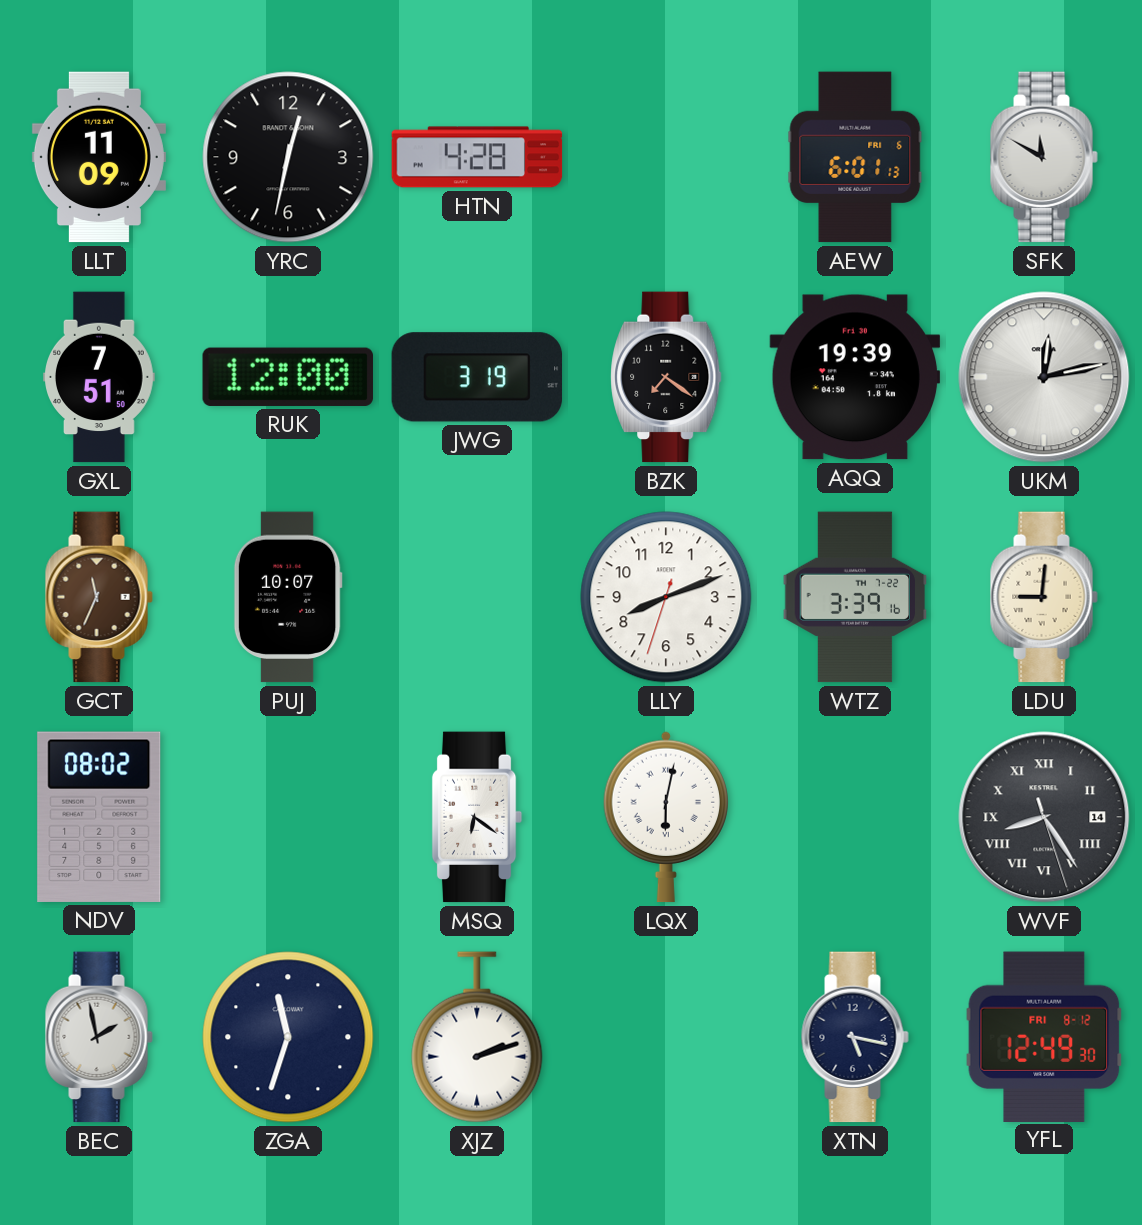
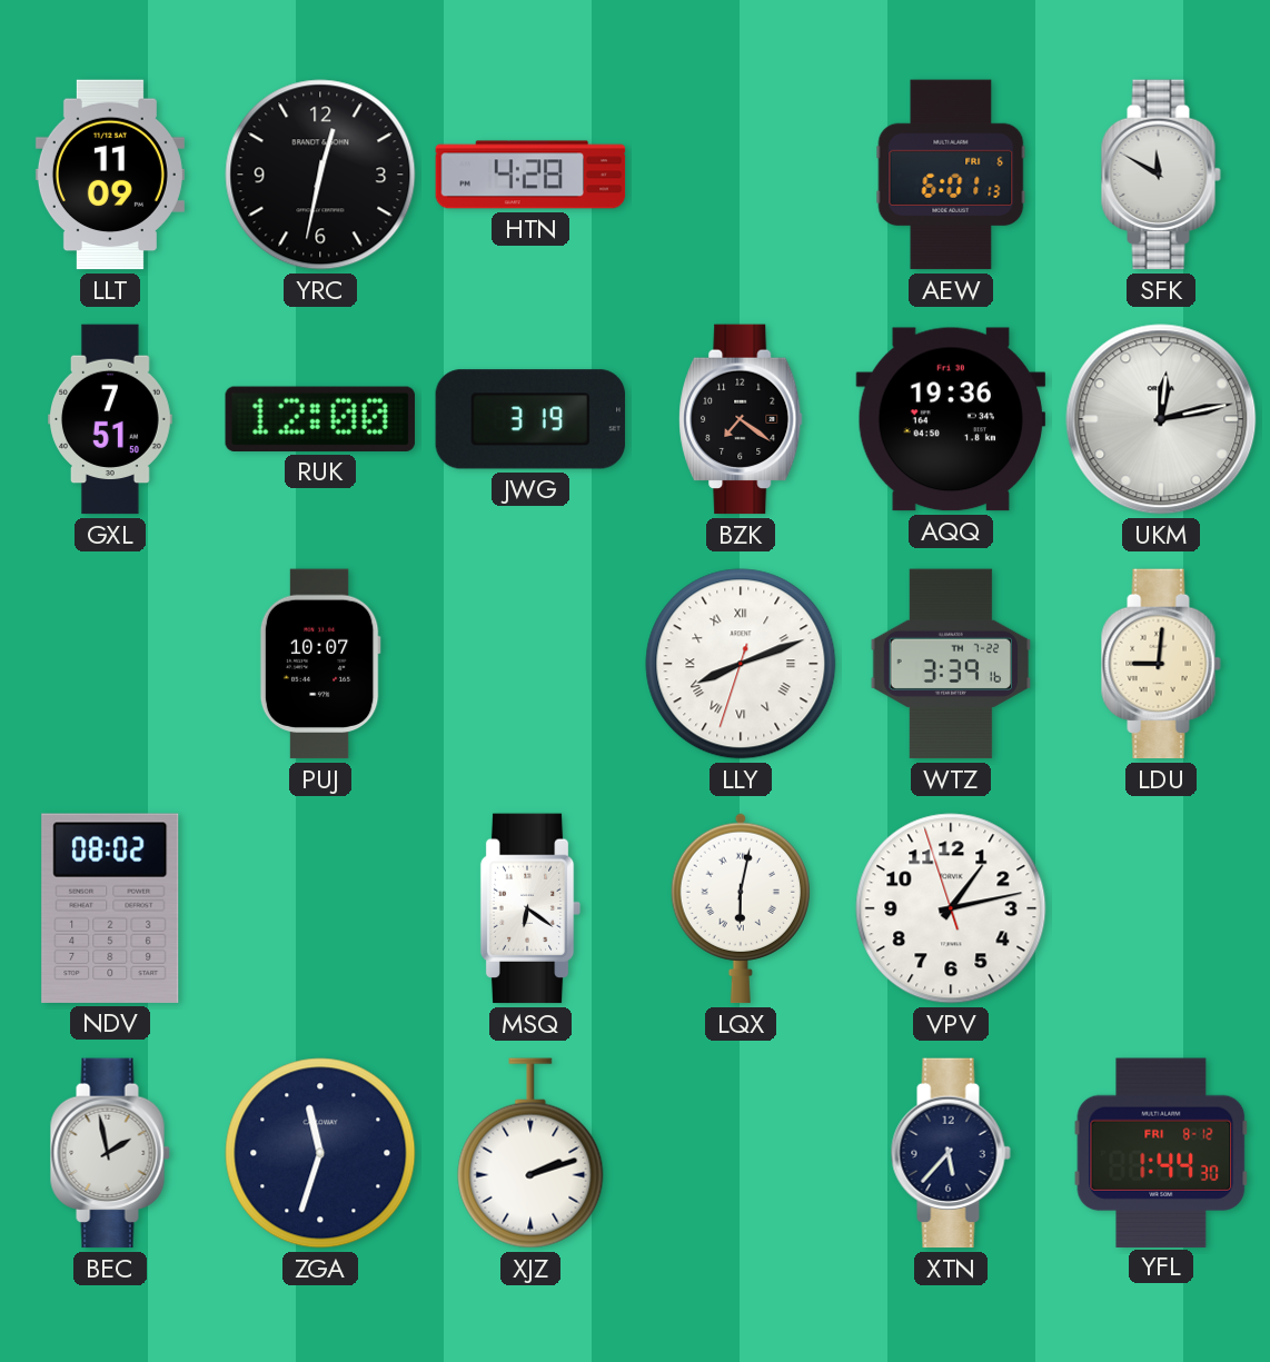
AQQ: 19:39 -> 19:36
GCT: 11:34 -> none
LLY numerals: Arabic -> Roman
VPV: none -> 1:12
WVF: 8:24 -> none
XTN: 5:17 -> 5:37
YFL: 12:49 -> 1:44
